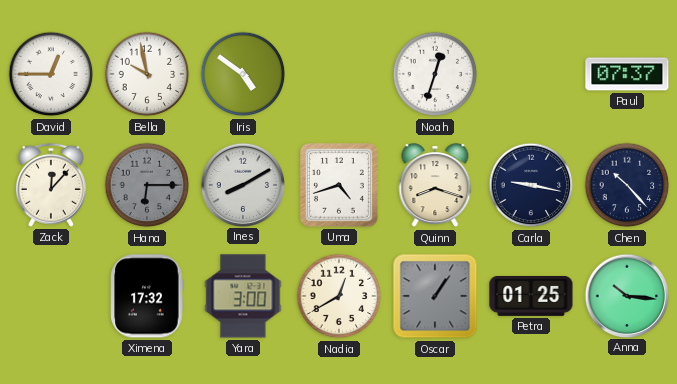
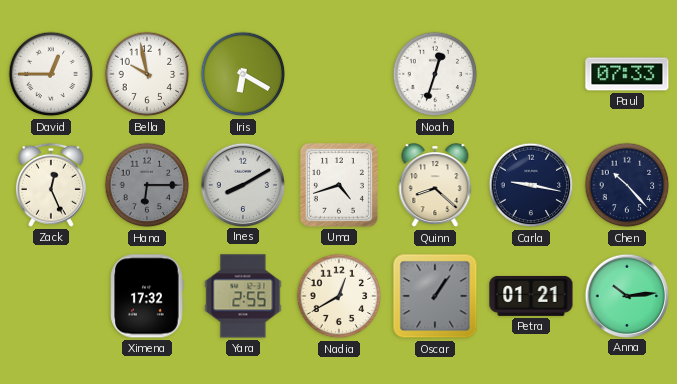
Iris: 4:51 -> 6:20
Paul: 07:37 -> 07:33
Zack: 12:07 -> 12:26
Quinn: 8:18 -> 8:22
Yara: 3:00 -> 2:55
Petra: 01:25 -> 01:21
Anna: 10:16 -> 10:14
